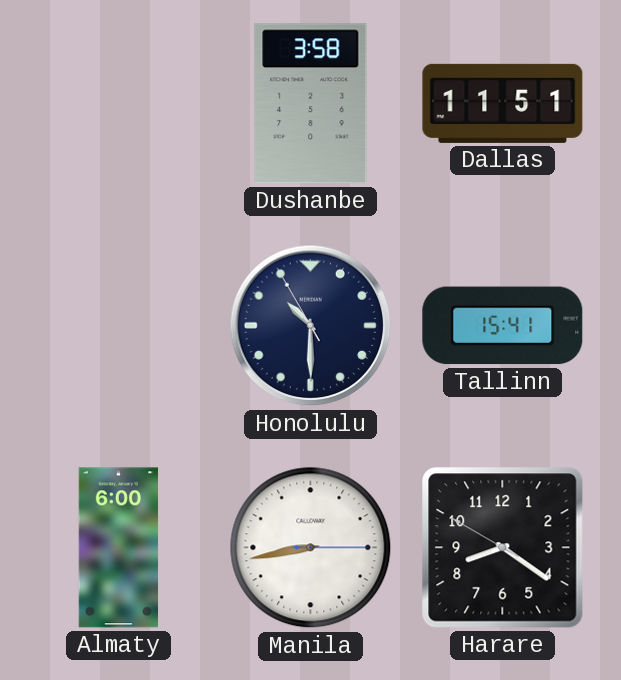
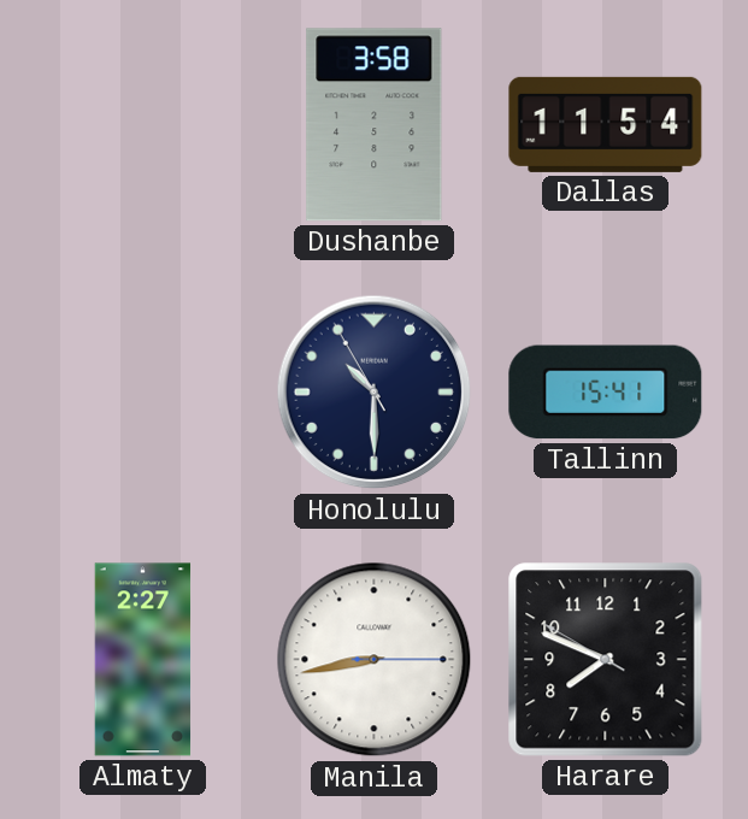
Dallas: 11:51 -> 11:54
Almaty: 6:00 -> 2:27
Harare: 8:20 -> 7:48
